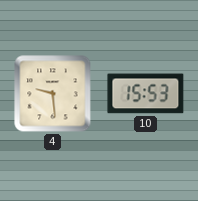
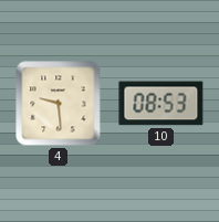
10: 15:53 -> 08:53
